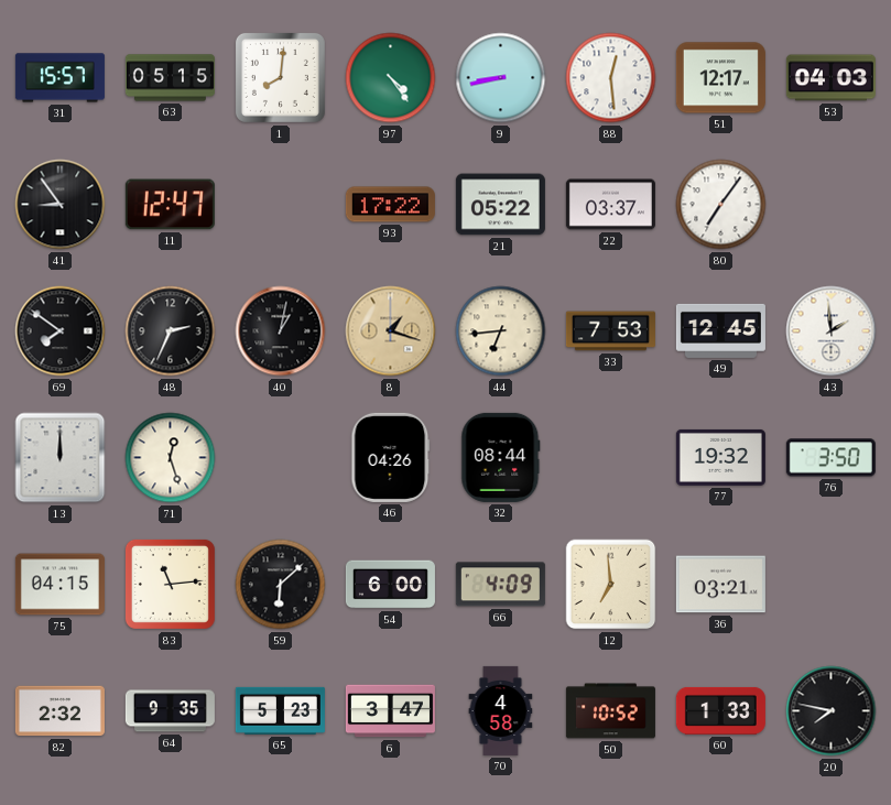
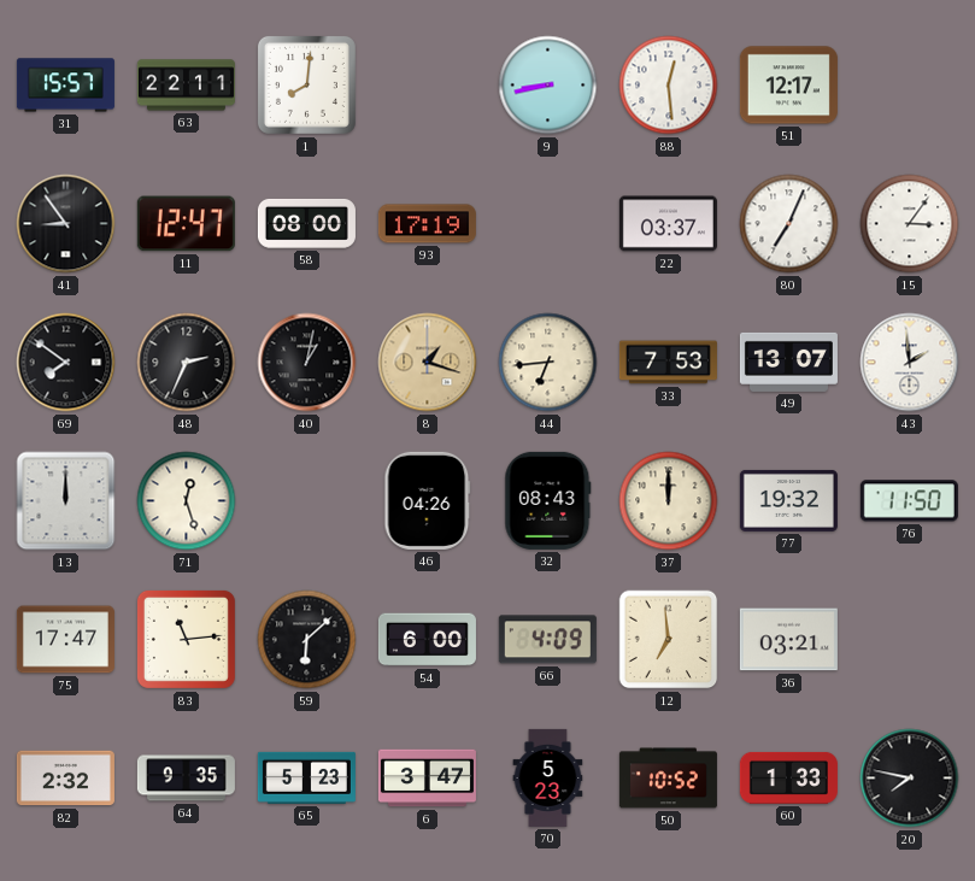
63: 05:15 -> 22:11
97: 4:24 -> none
53: 04:03 -> none
58: none -> 08:00
93: 17:22 -> 17:19
21: 05:22 -> none
80: 7:06 -> 7:04
15: none -> 3:06
49: 12:45 -> 13:07
32: 08:44 -> 08:43
37: none -> 12:00
76: 3:50 -> 11:50
75: 04:15 -> 17:47
70: 4:58 -> 5:23
